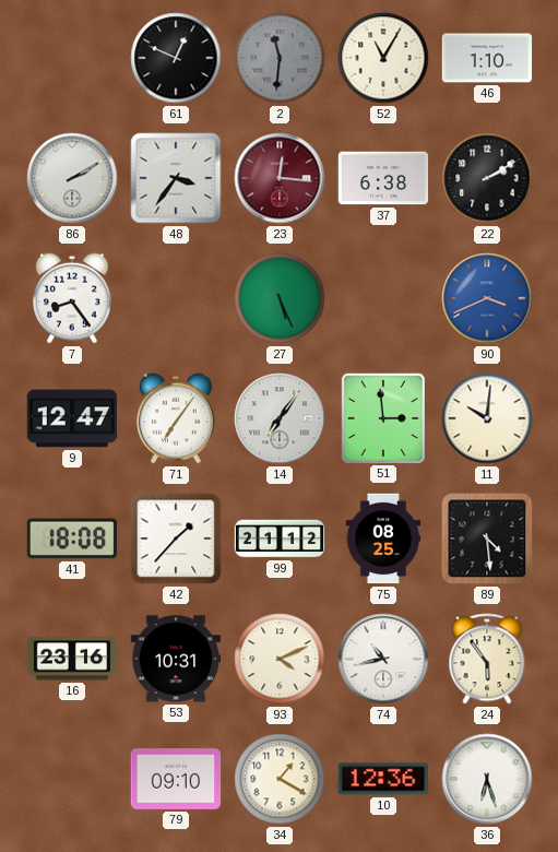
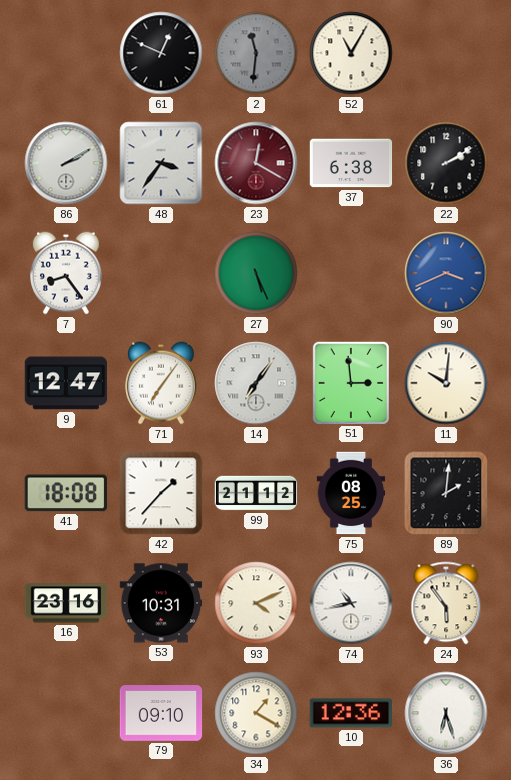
46: 1:10 -> none
23: 12:16 -> 12:20
89: 4:29 -> 2:01
